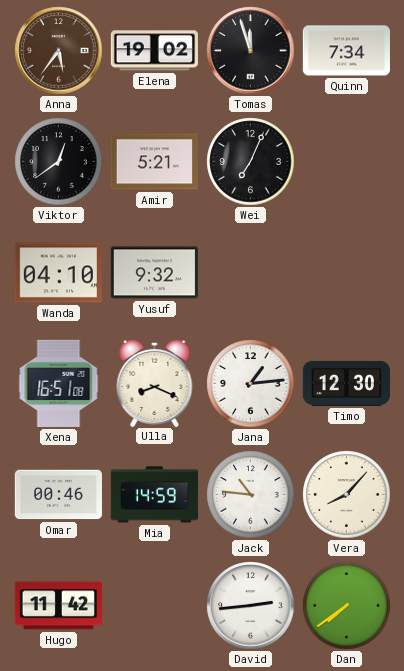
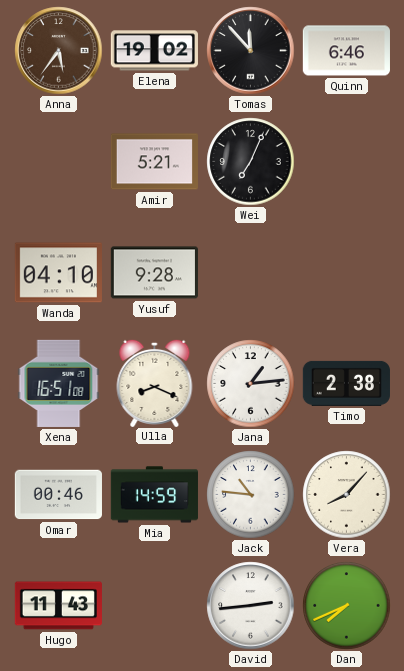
Tomas: 11:57 -> 11:53
Quinn: 7:34 -> 6:46
Viktor: 12:39 -> none
Yusuf: 9:32 -> 9:28
Timo: 12:30 -> 2:38
Hugo: 11:42 -> 11:43
Dan: 7:39 -> 7:41
